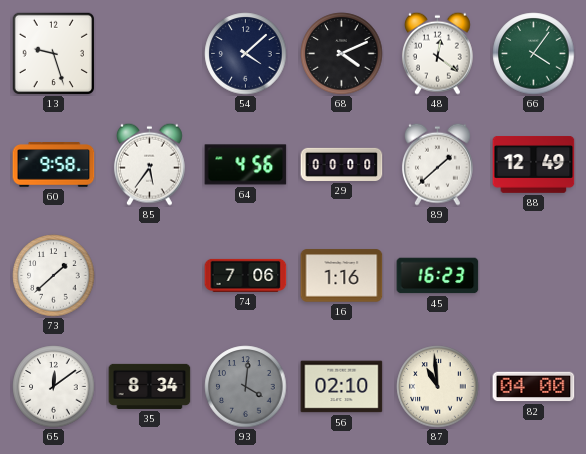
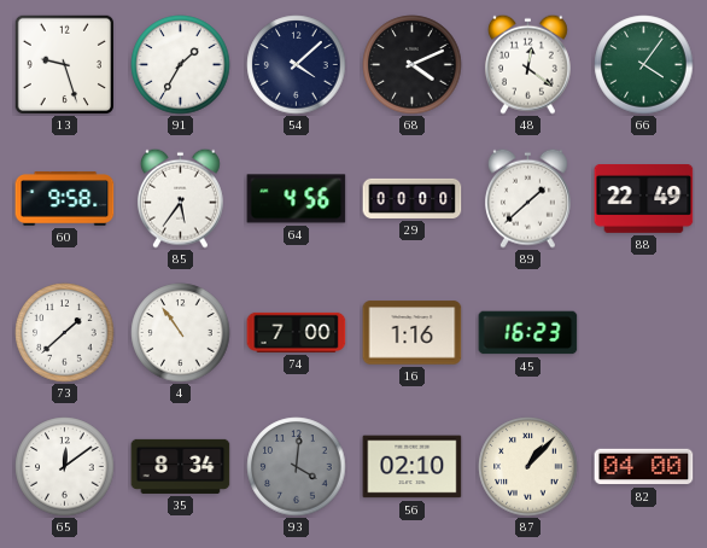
91: none -> 1:35
88: 12:49 -> 22:49
4: none -> 10:54
74: 7:06 -> 7:00
87: 10:59 -> 1:07
